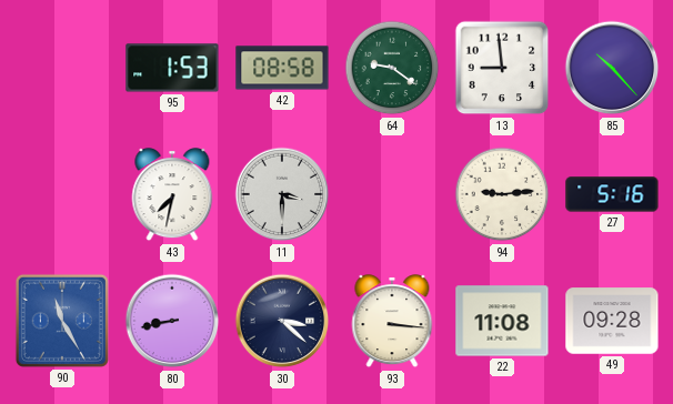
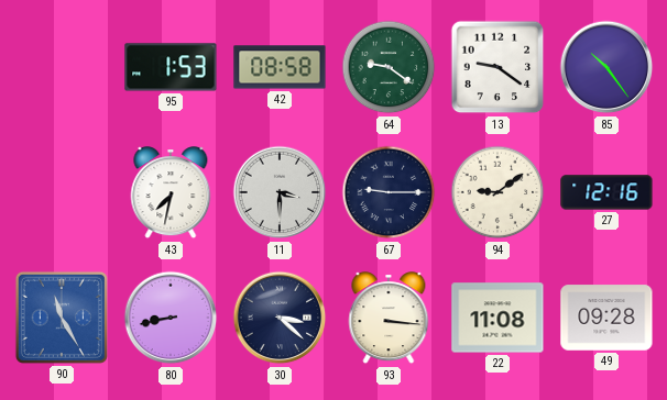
13: 8:59 -> 9:21
85: 10:23 -> 10:24
67: none -> 9:15
94: 9:14 -> 9:09
27: 5:16 -> 12:16
